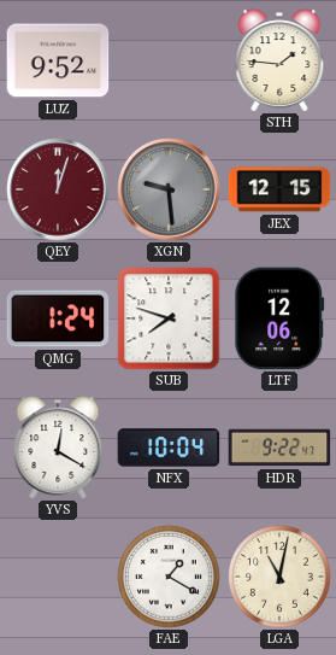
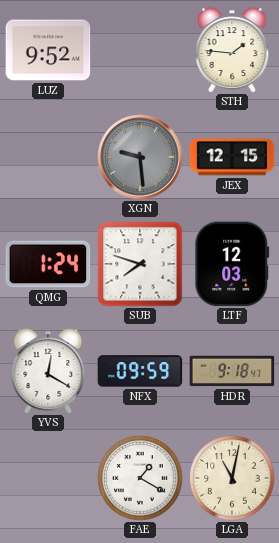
QEY: 12:03 -> none
LTF: 12:06 -> 12:03
NFX: 10:04 -> 09:59
HDR: 9:22 -> 9:18
